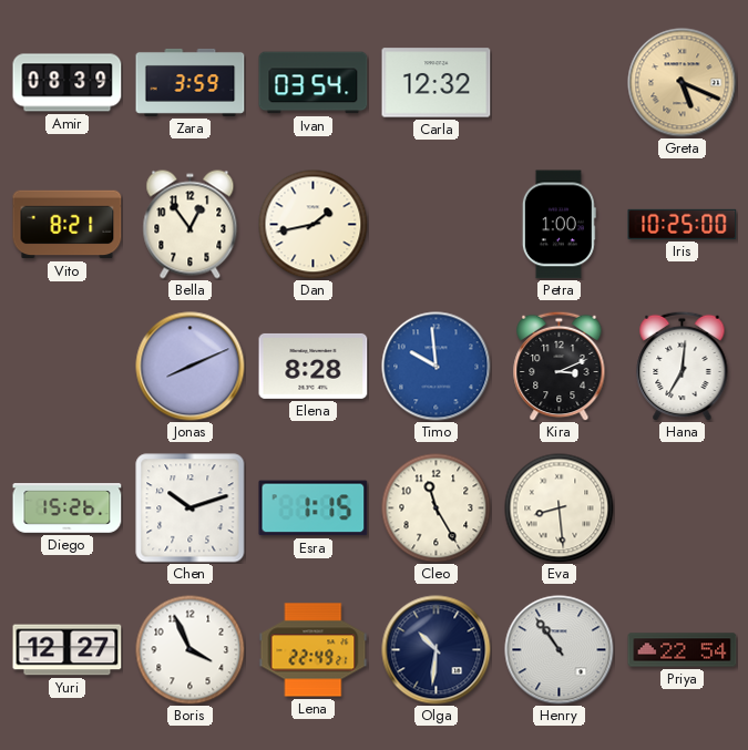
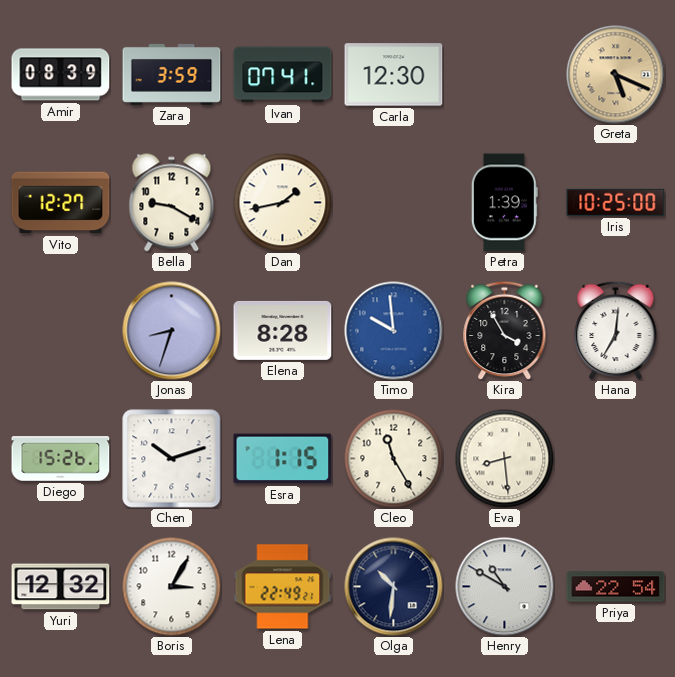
Ivan: 03:54 -> 07:41
Carla: 12:32 -> 12:30
Vito: 8:21 -> 12:27
Bella: 12:54 -> 9:20
Petra: 1:00 -> 1:39
Jonas: 8:11 -> 8:33
Kira: 3:11 -> 3:55
Yuri: 12:27 -> 12:32
Boris: 3:56 -> 3:05
Henry: 10:54 -> 10:50
